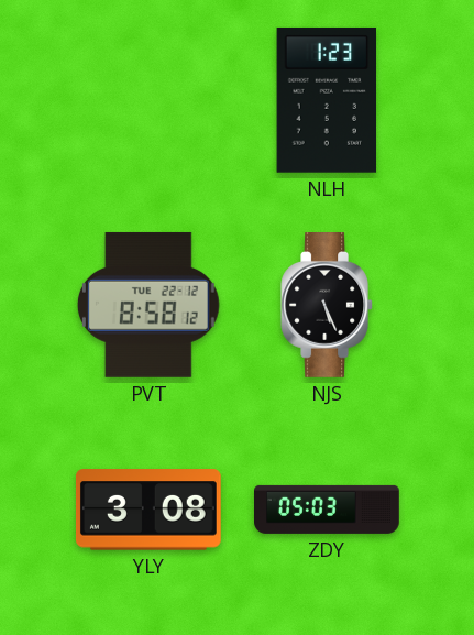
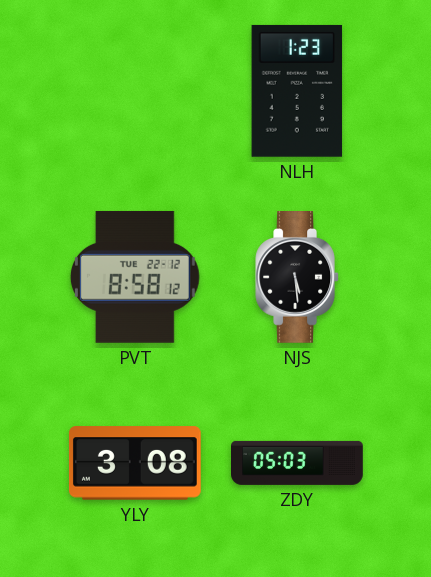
NJS: 5:26 -> 5:29
